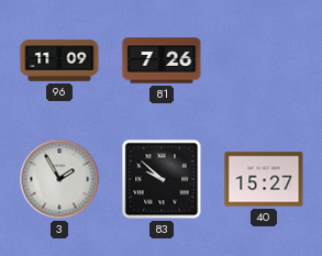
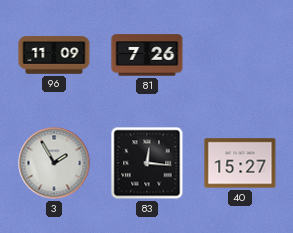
83: 9:52 -> 12:16
